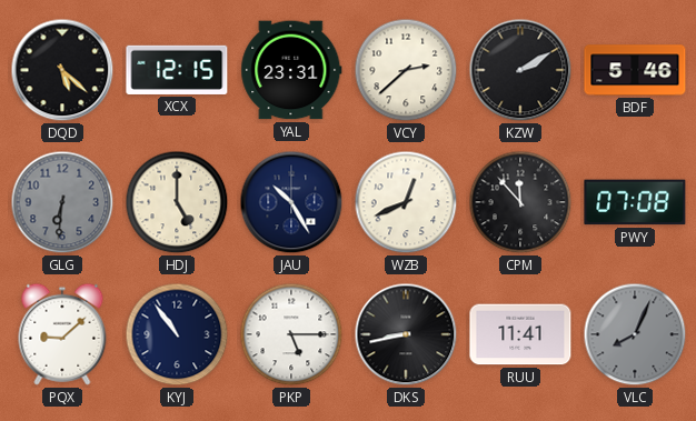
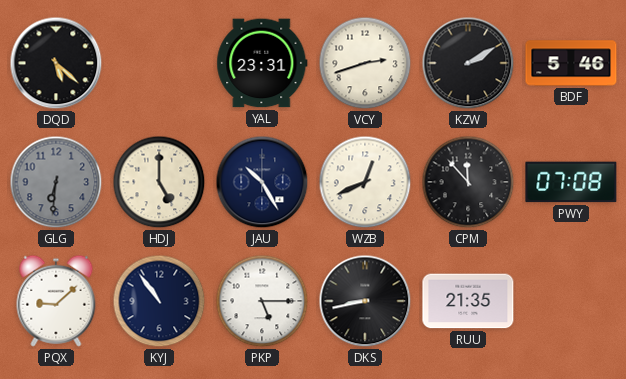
XCX: 12:15 -> none
VCY: 2:38 -> 2:42
RUU: 11:41 -> 21:35
VLC: 8:04 -> none
